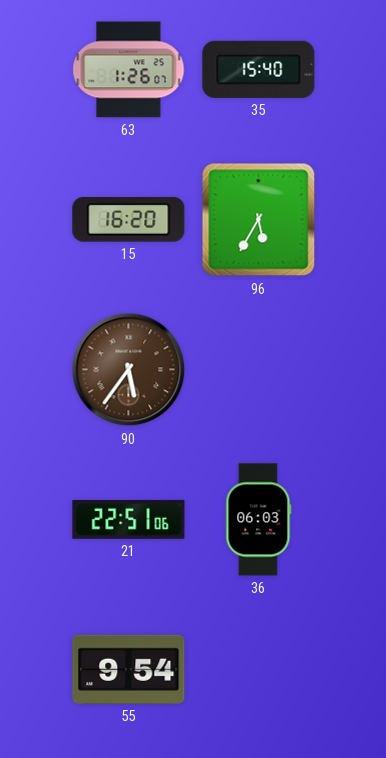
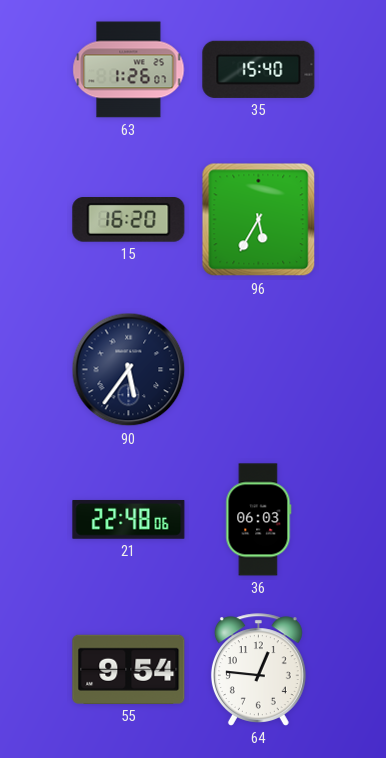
90 dial: brown -> navy
21: 22:51 -> 22:48
64: none -> 12:46
